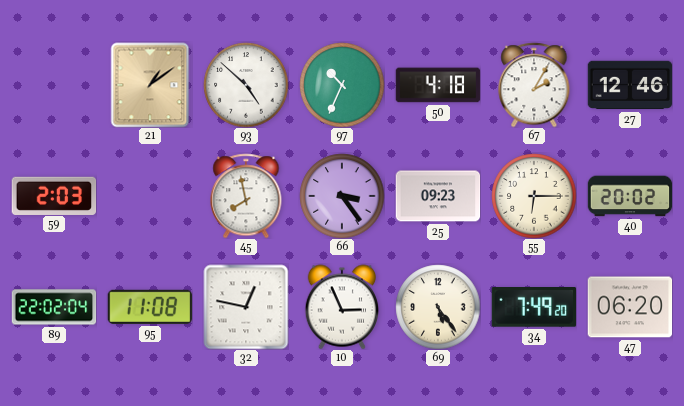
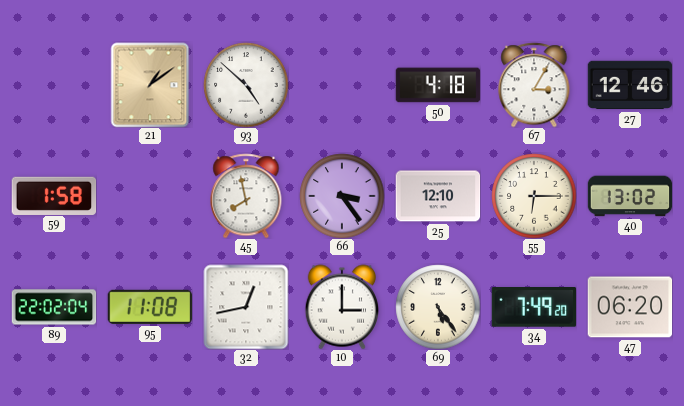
97: 10:34 -> none
67: 2:05 -> 3:05
59: 2:03 -> 1:58
25: 09:23 -> 12:10
40: 20:02 -> 13:02
32: 12:47 -> 12:43
10: 2:56 -> 3:00
